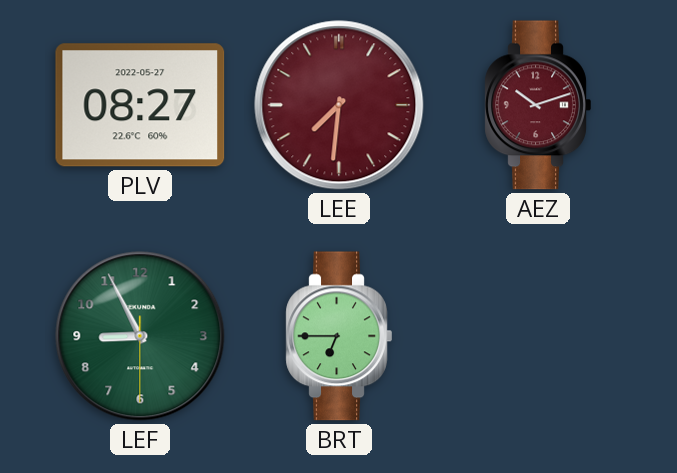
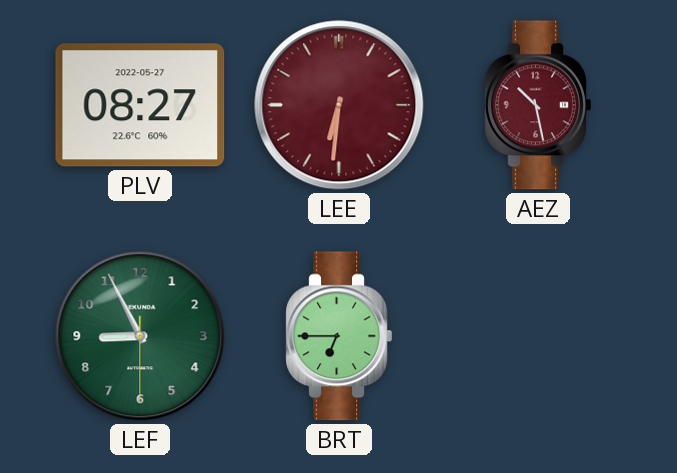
LEE: 7:31 -> 6:31
AEZ: 10:12 -> 10:28
